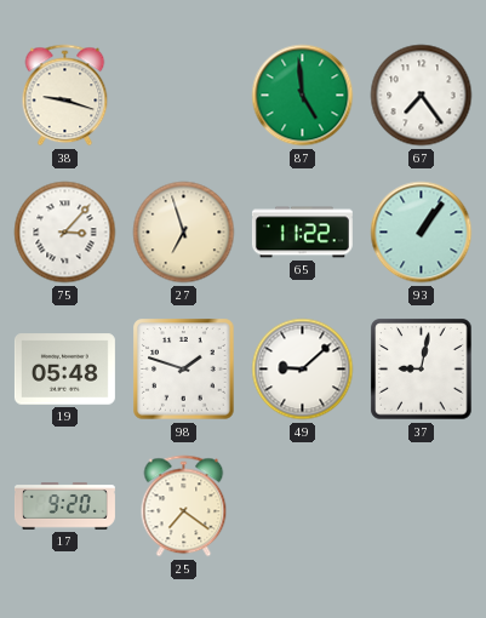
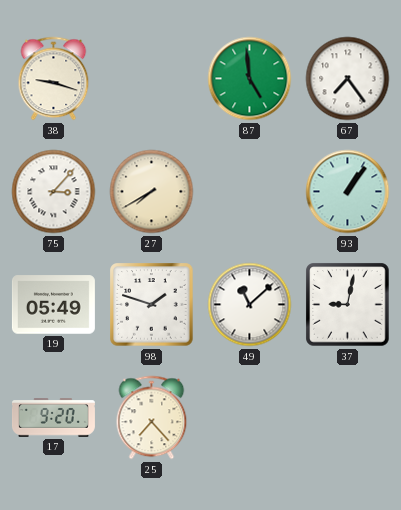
27: 6:57 -> 7:40
65: 11:22 -> none
19: 05:48 -> 05:49
49: 9:08 -> 11:08
25: 7:21 -> 7:23
